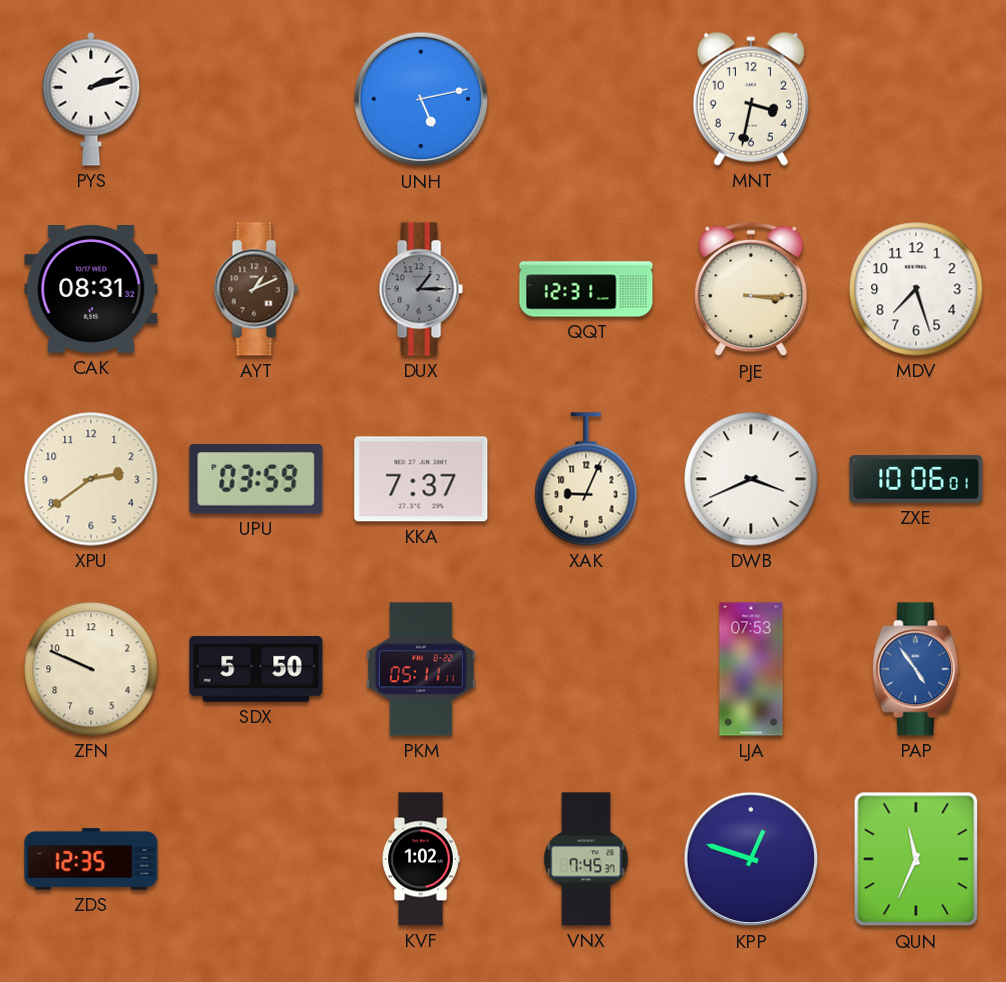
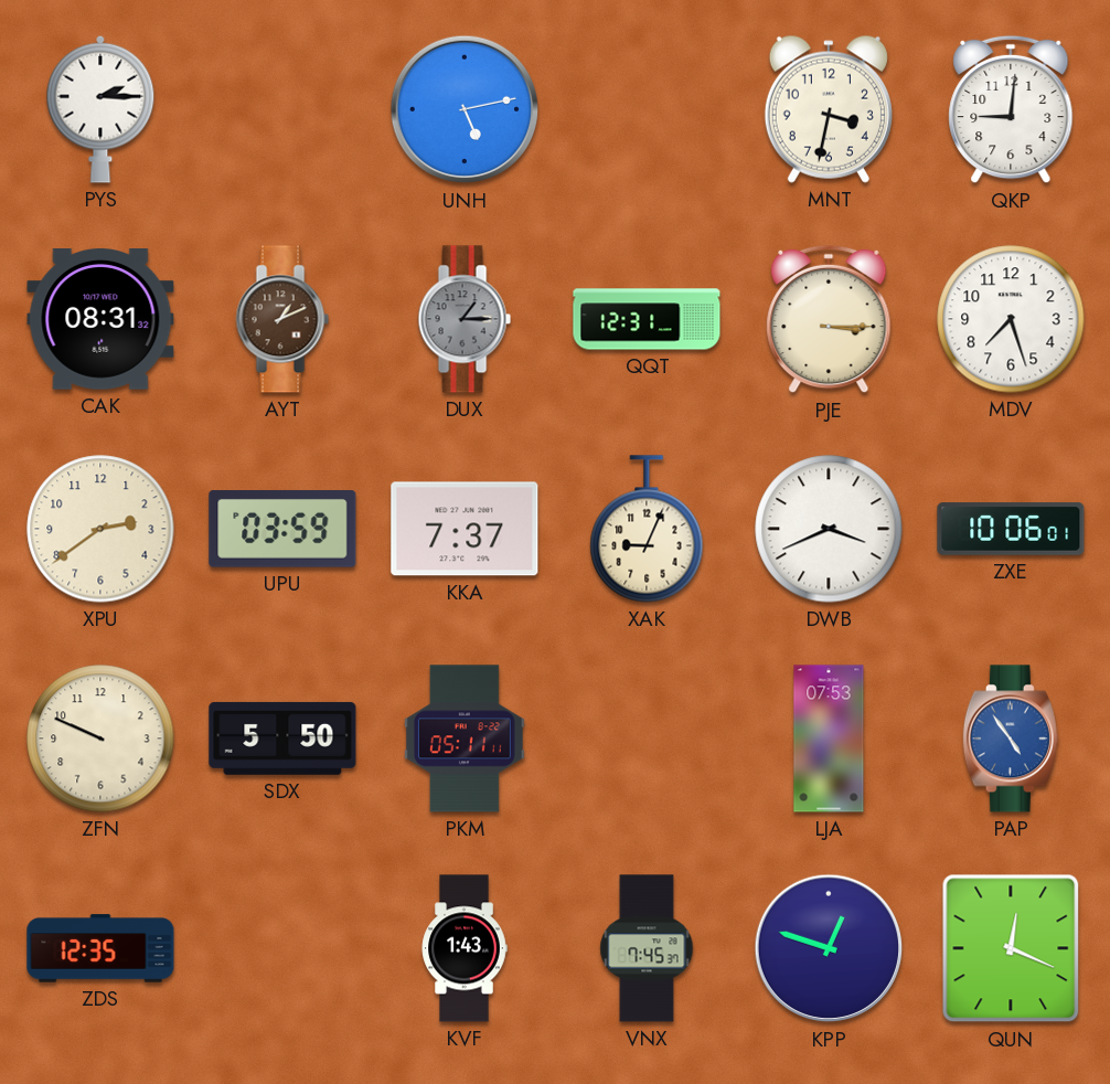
PYS: 2:12 -> 2:15
QKP: none -> 9:01
KVF: 1:02 -> 1:43
QUN: 11:34 -> 12:19
